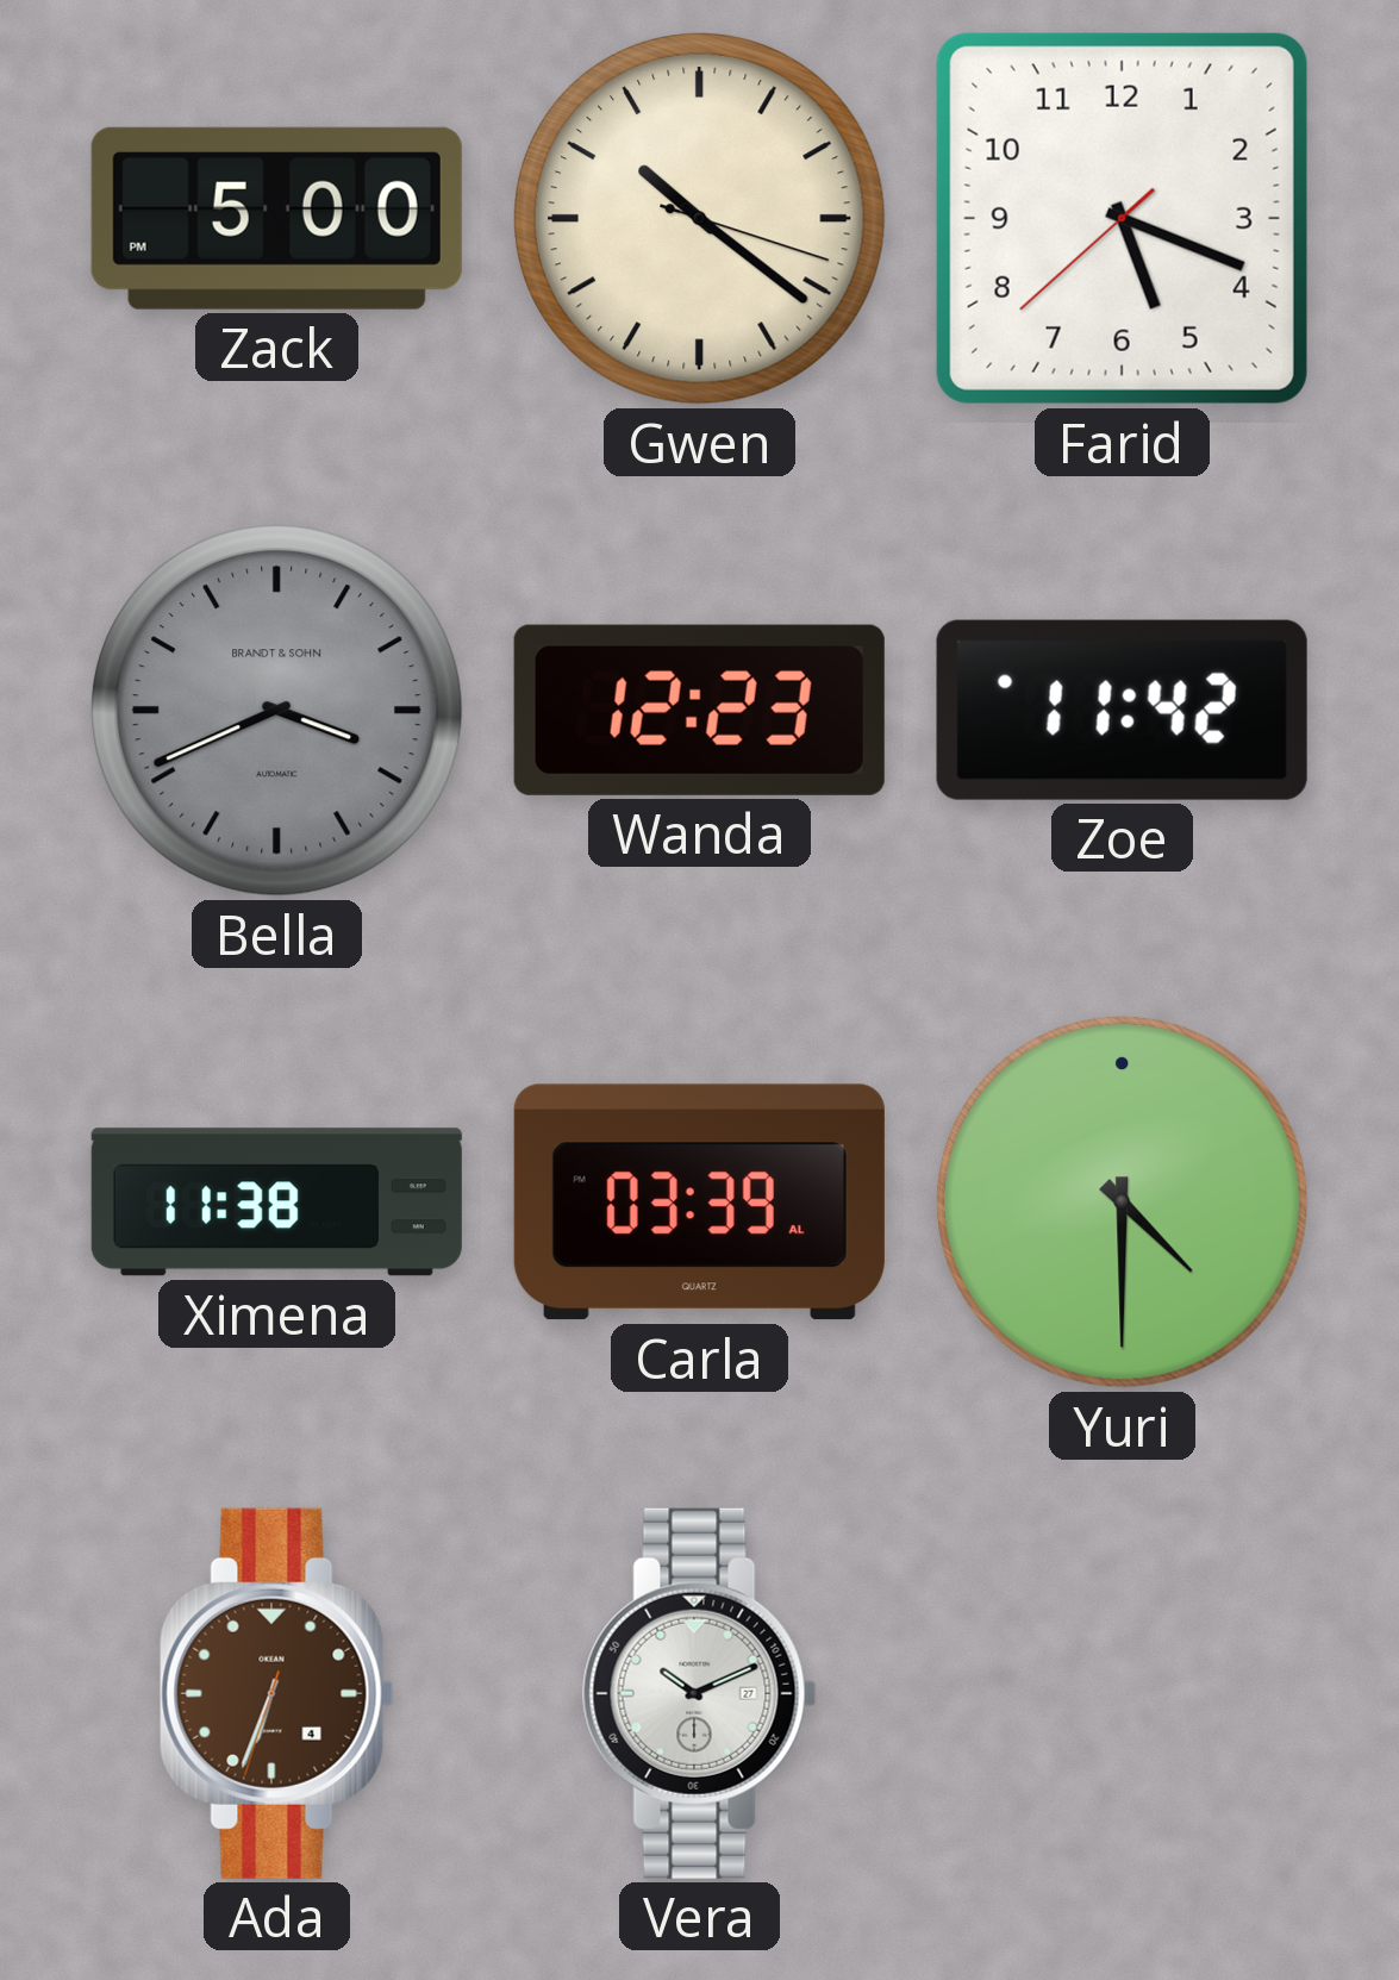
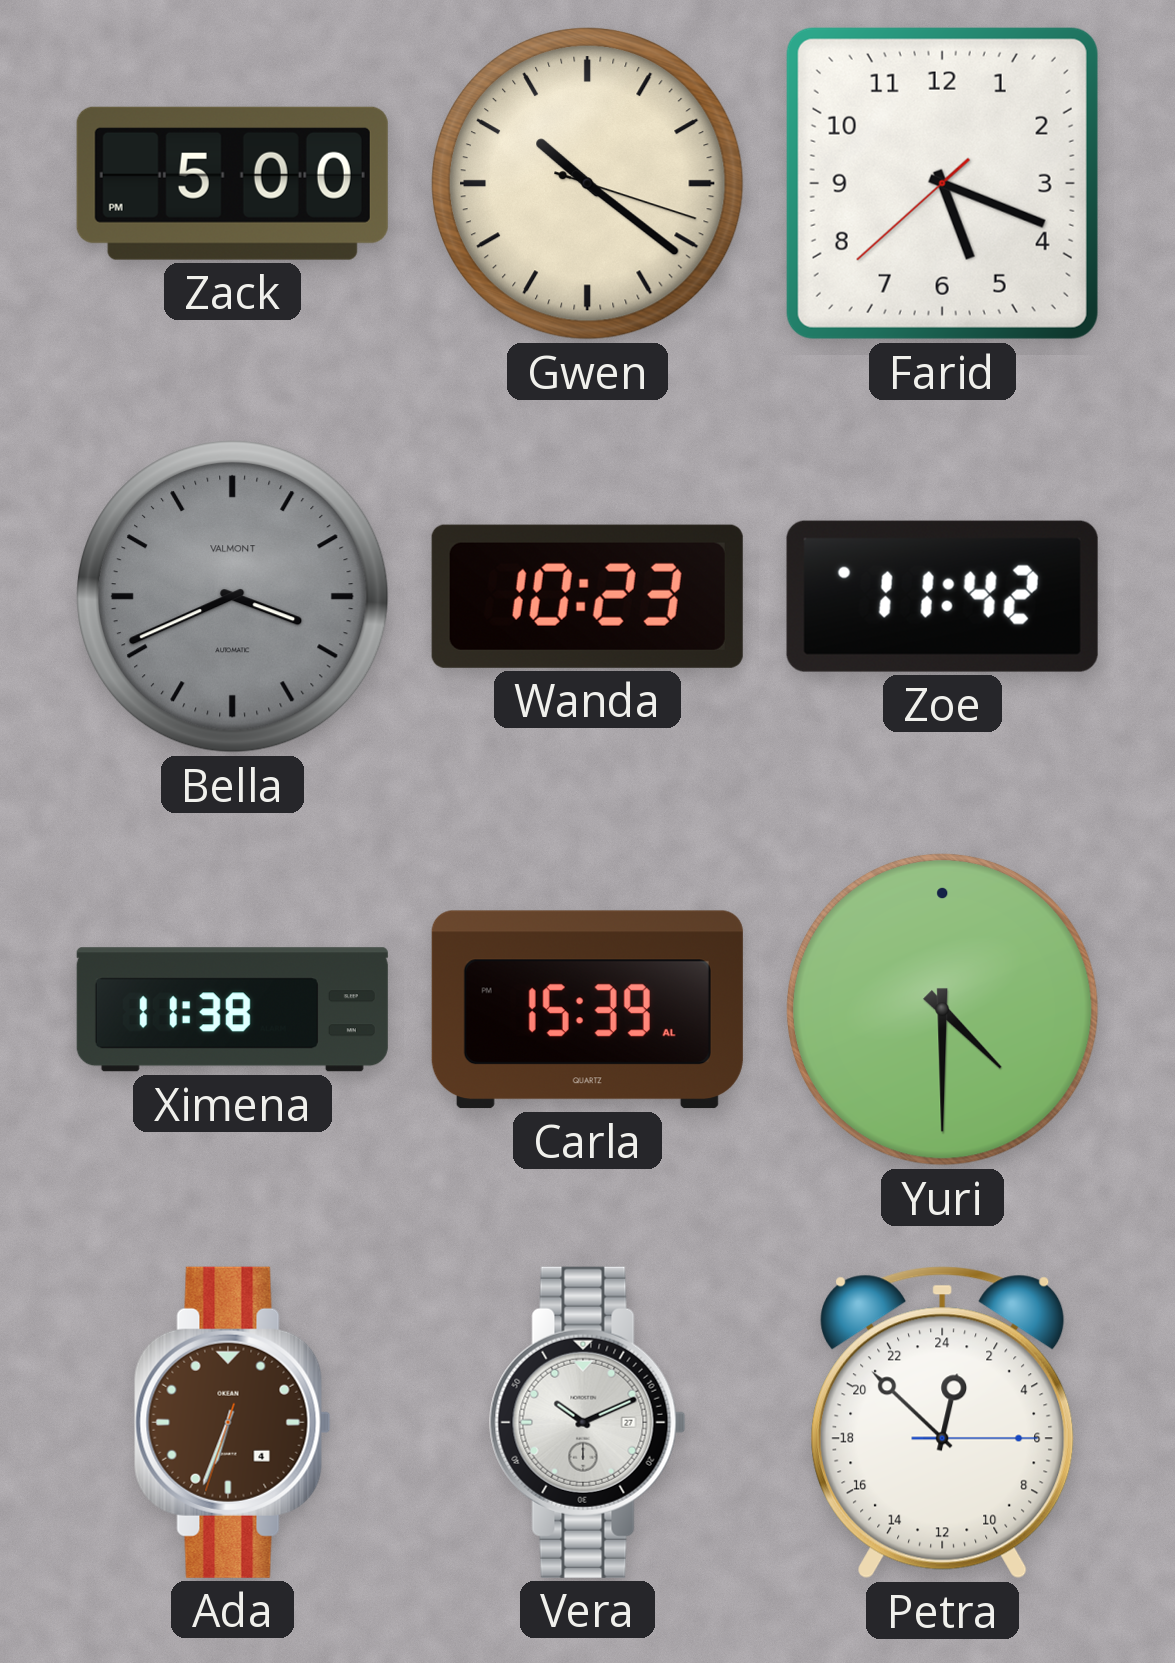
Bella brand: BRANDT & SOHN -> VALMONT
Wanda: 12:23 -> 10:23
Carla: 03:39 -> 15:39
Petra: none -> 0:52
